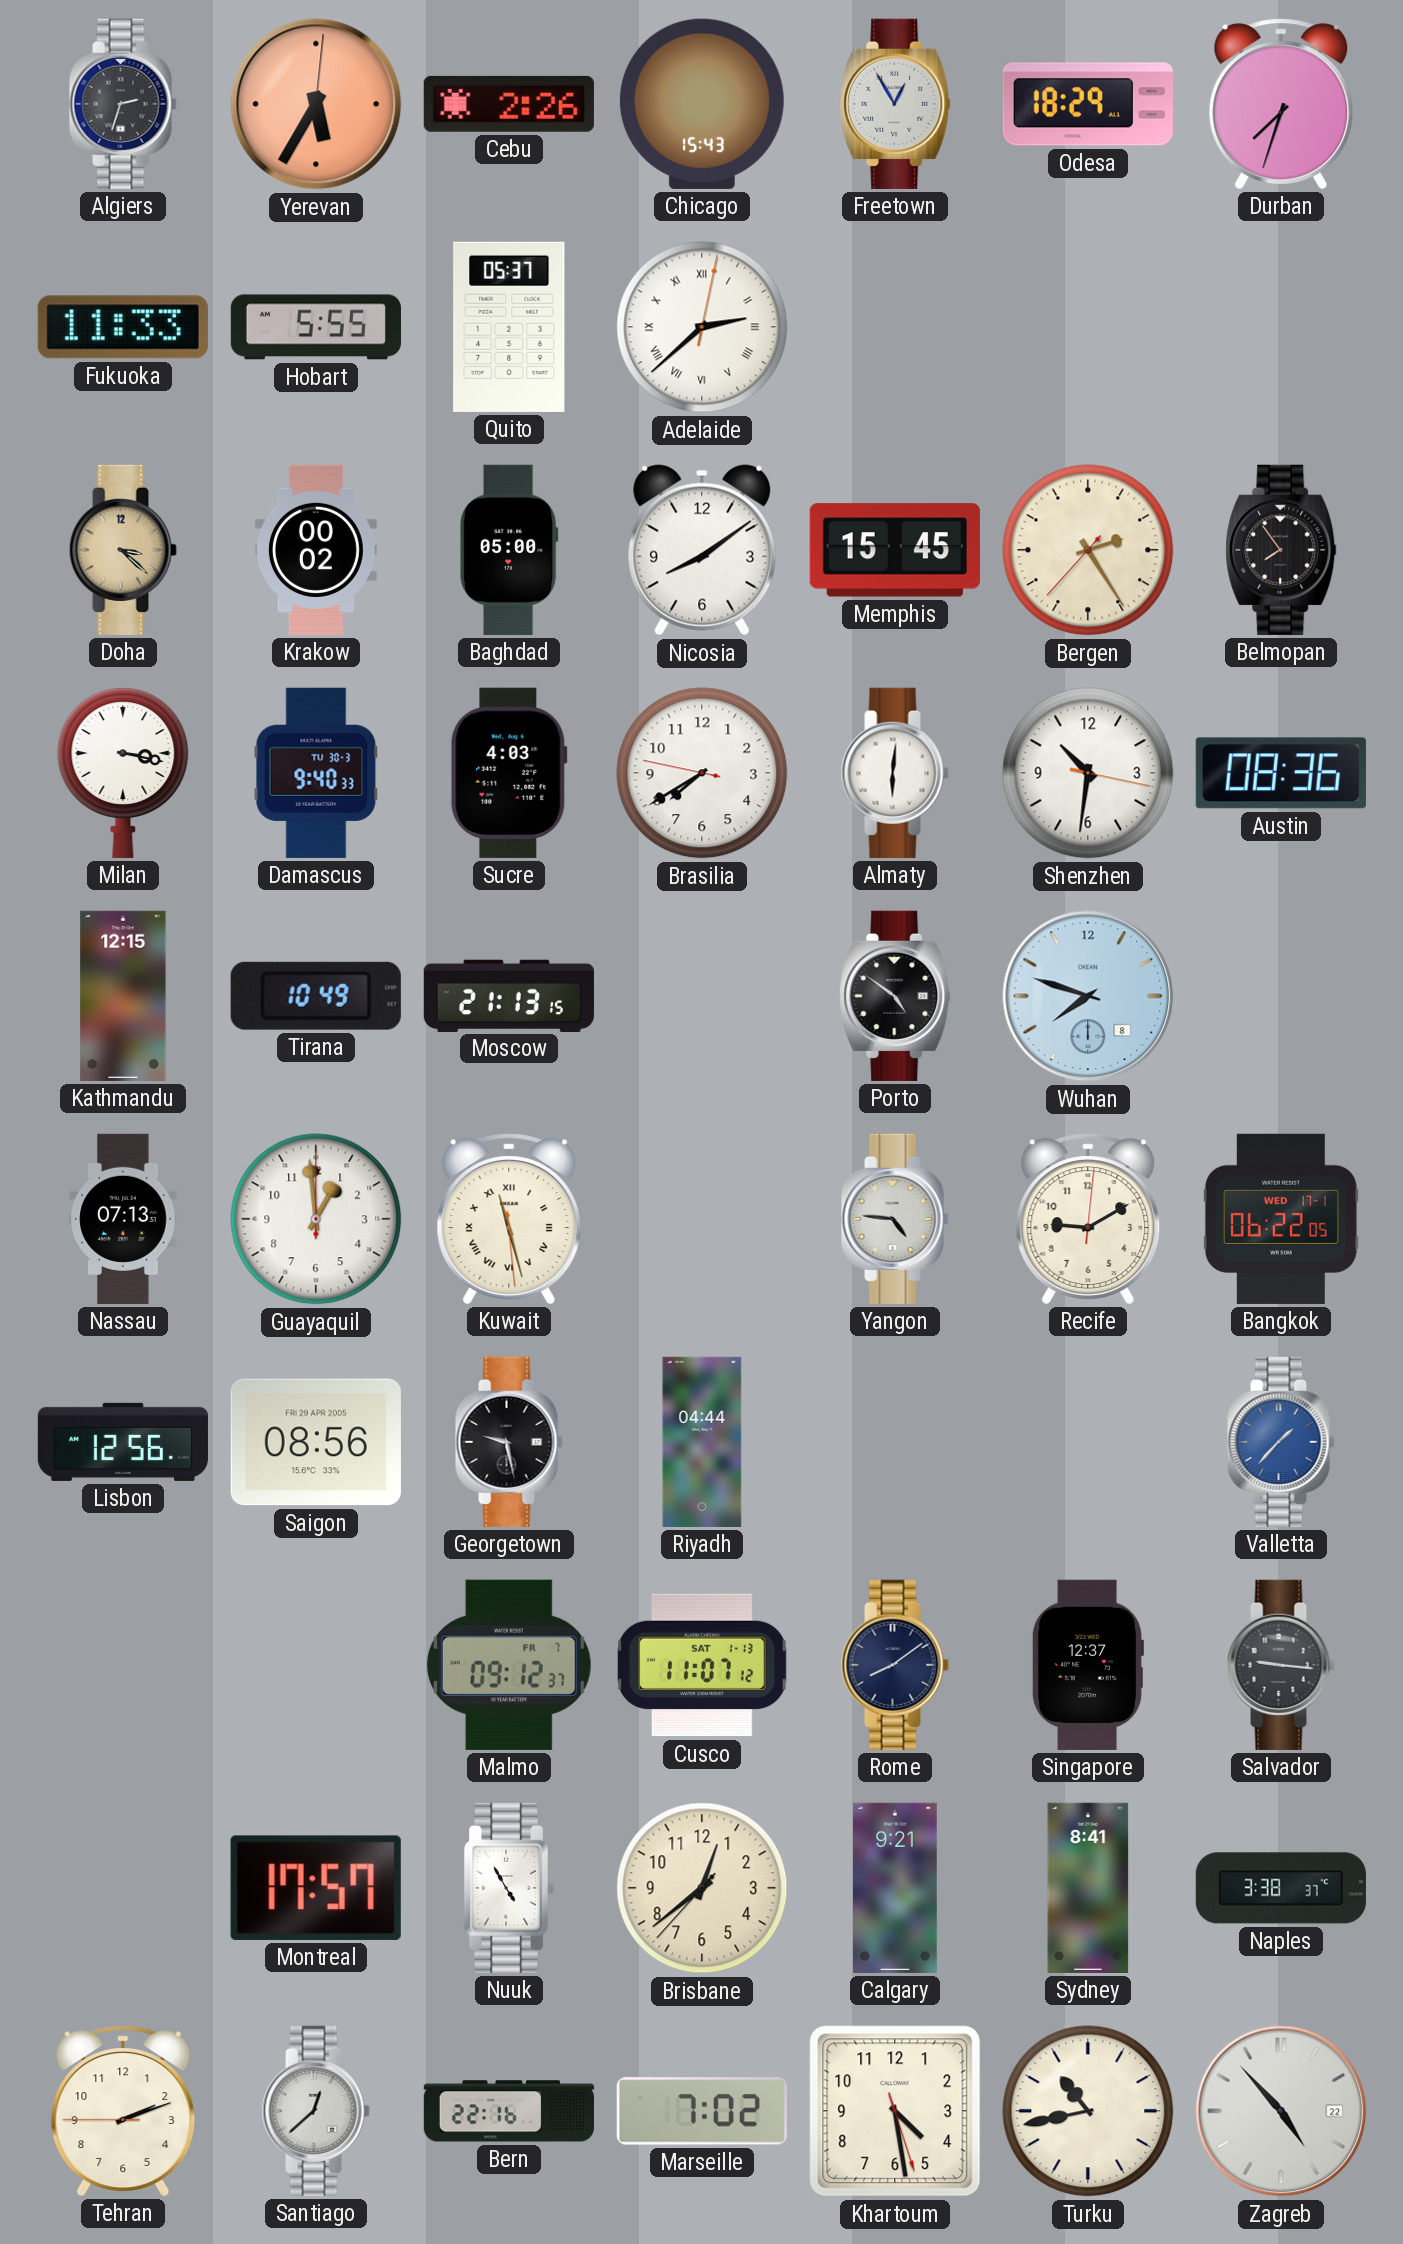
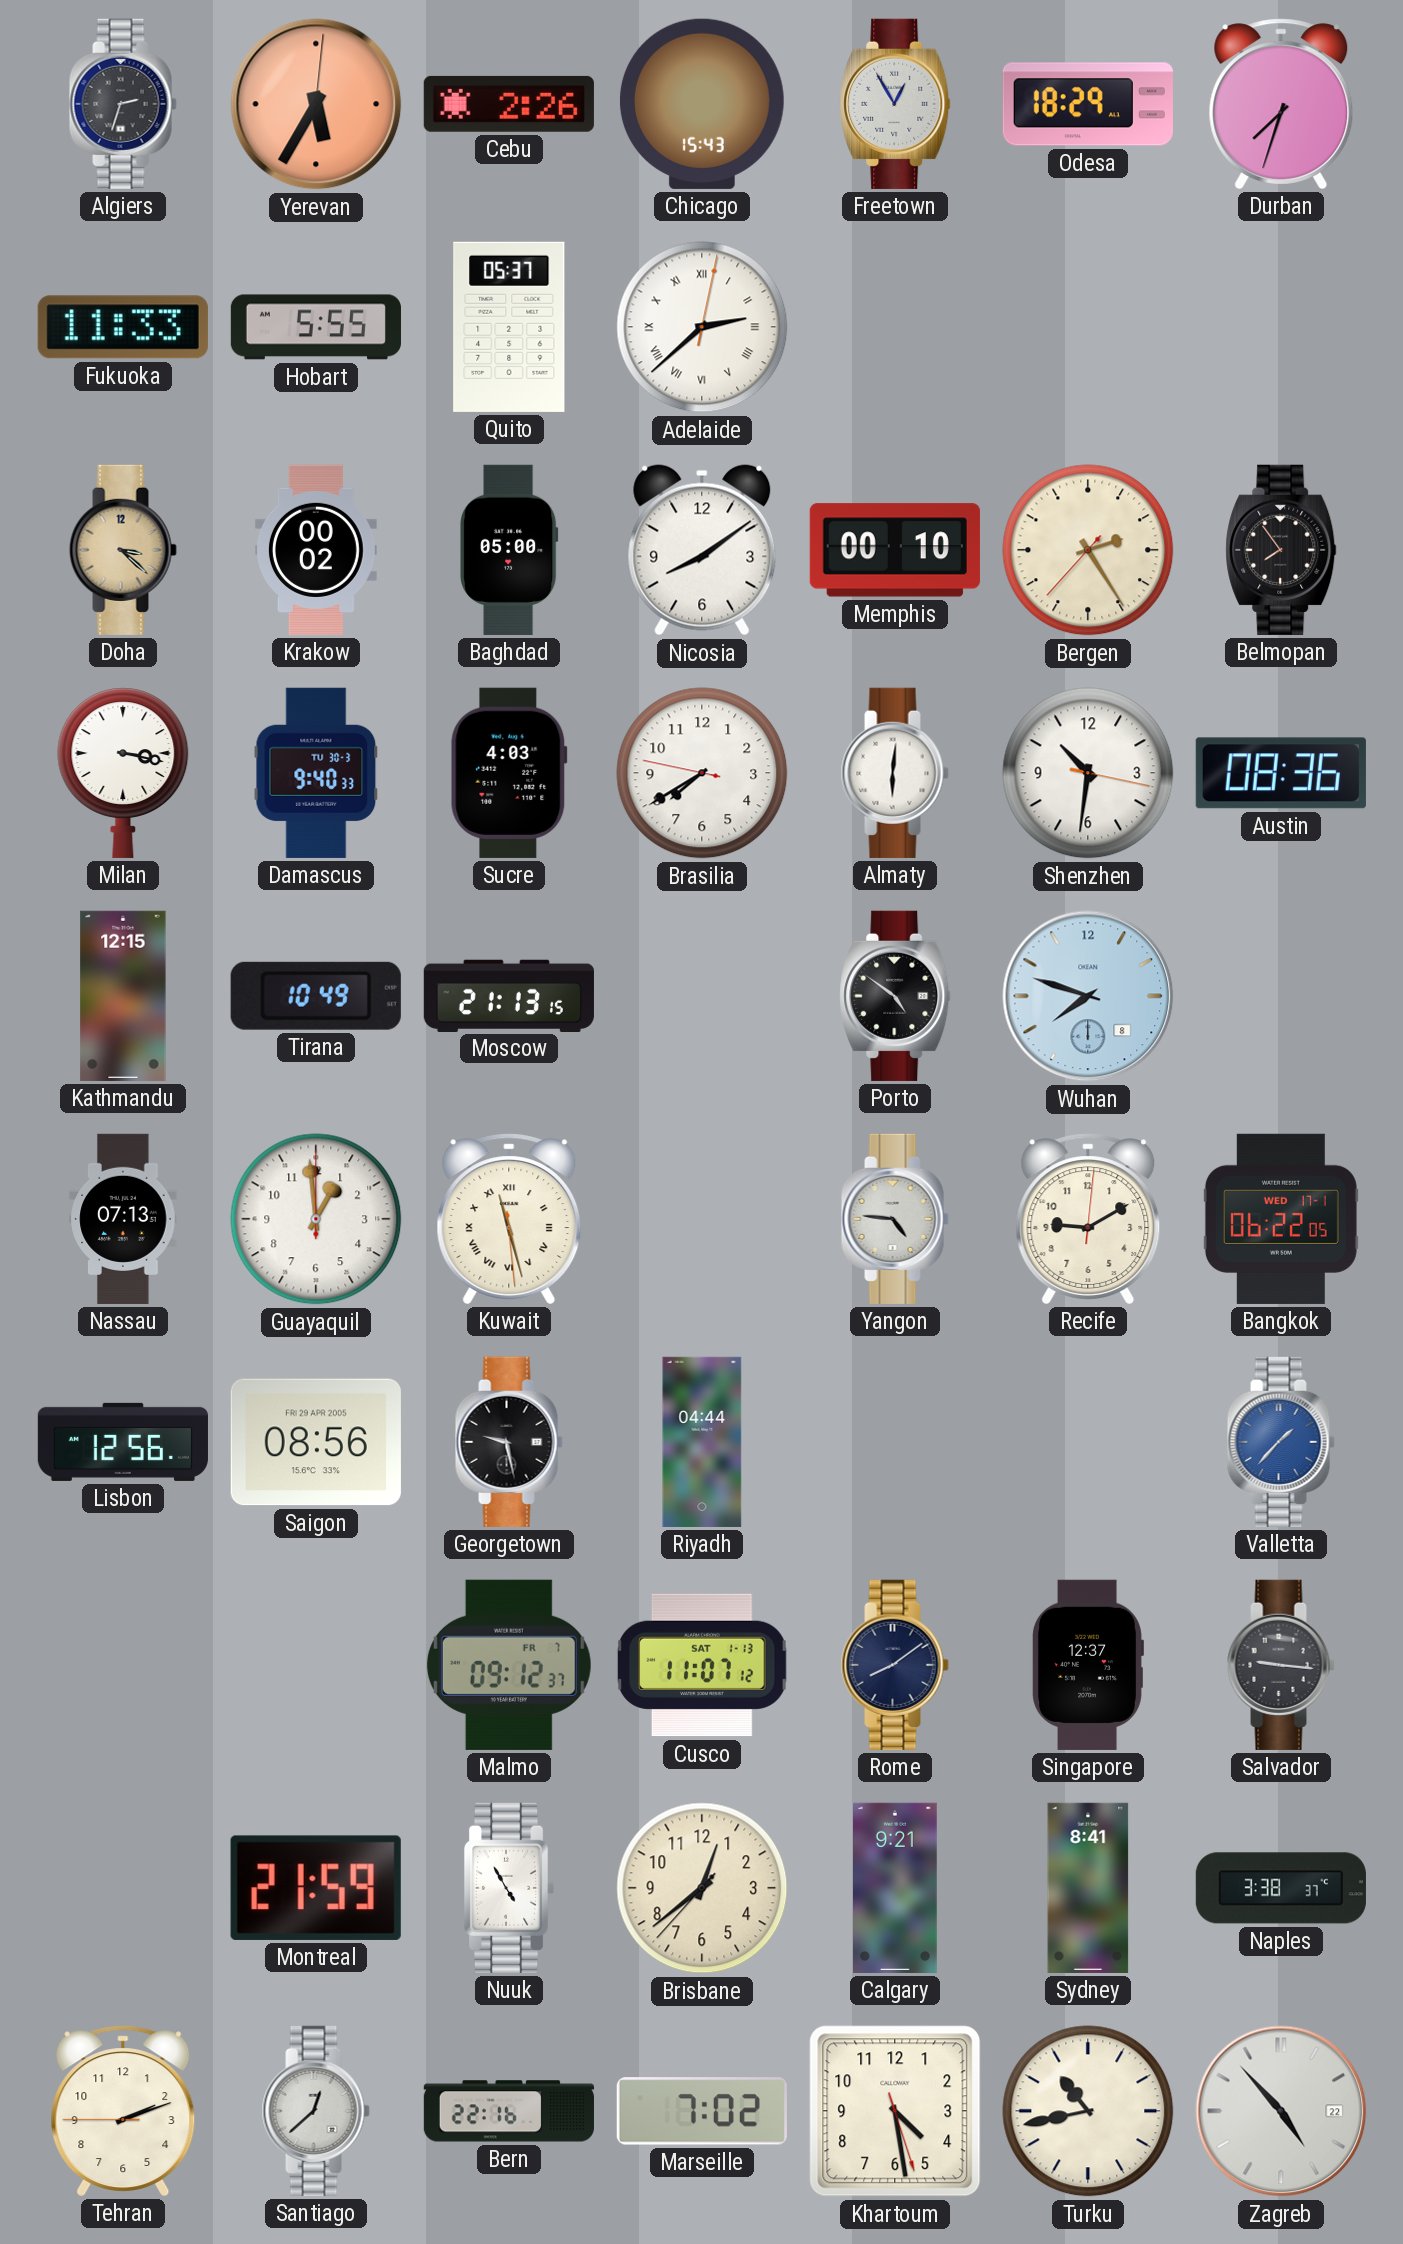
Memphis: 15:45 -> 00:10
Montreal: 17:57 -> 21:59
